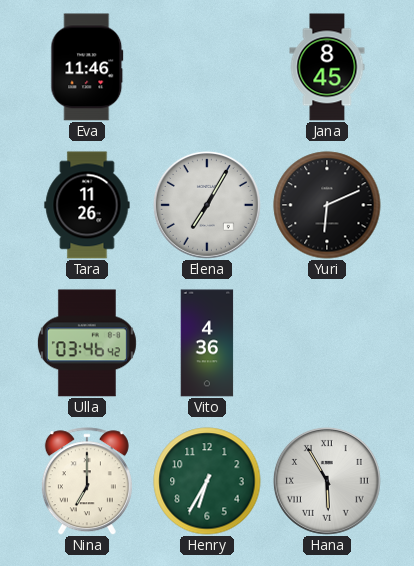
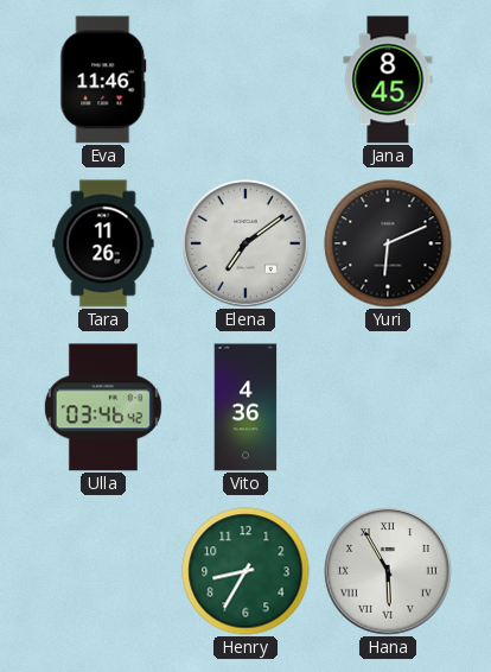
Elena: 7:05 -> 7:09
Nina: 7:00 -> none
Henry: 6:35 -> 8:35
